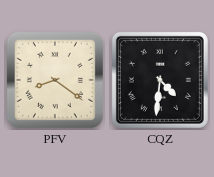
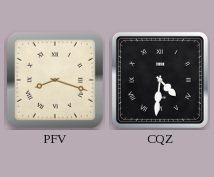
PFV: 8:21 -> 8:18
